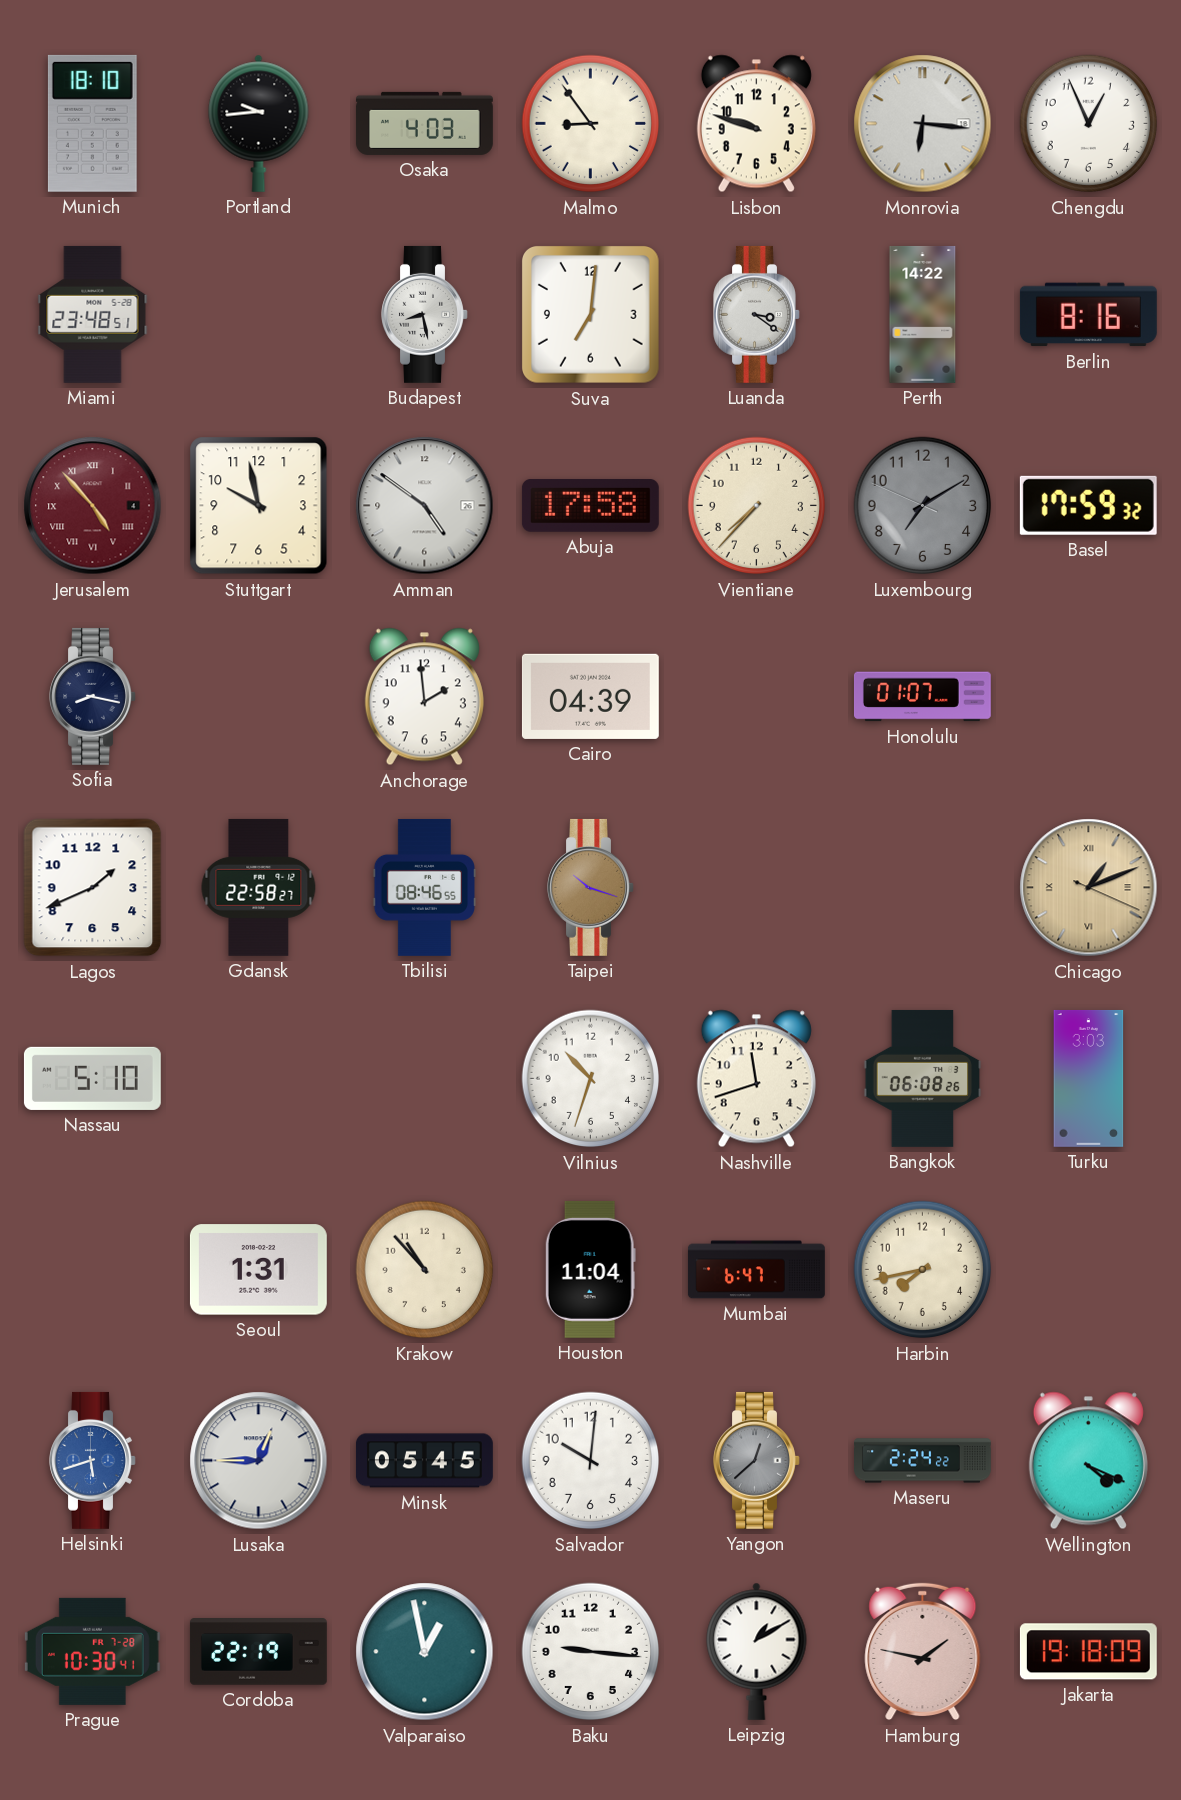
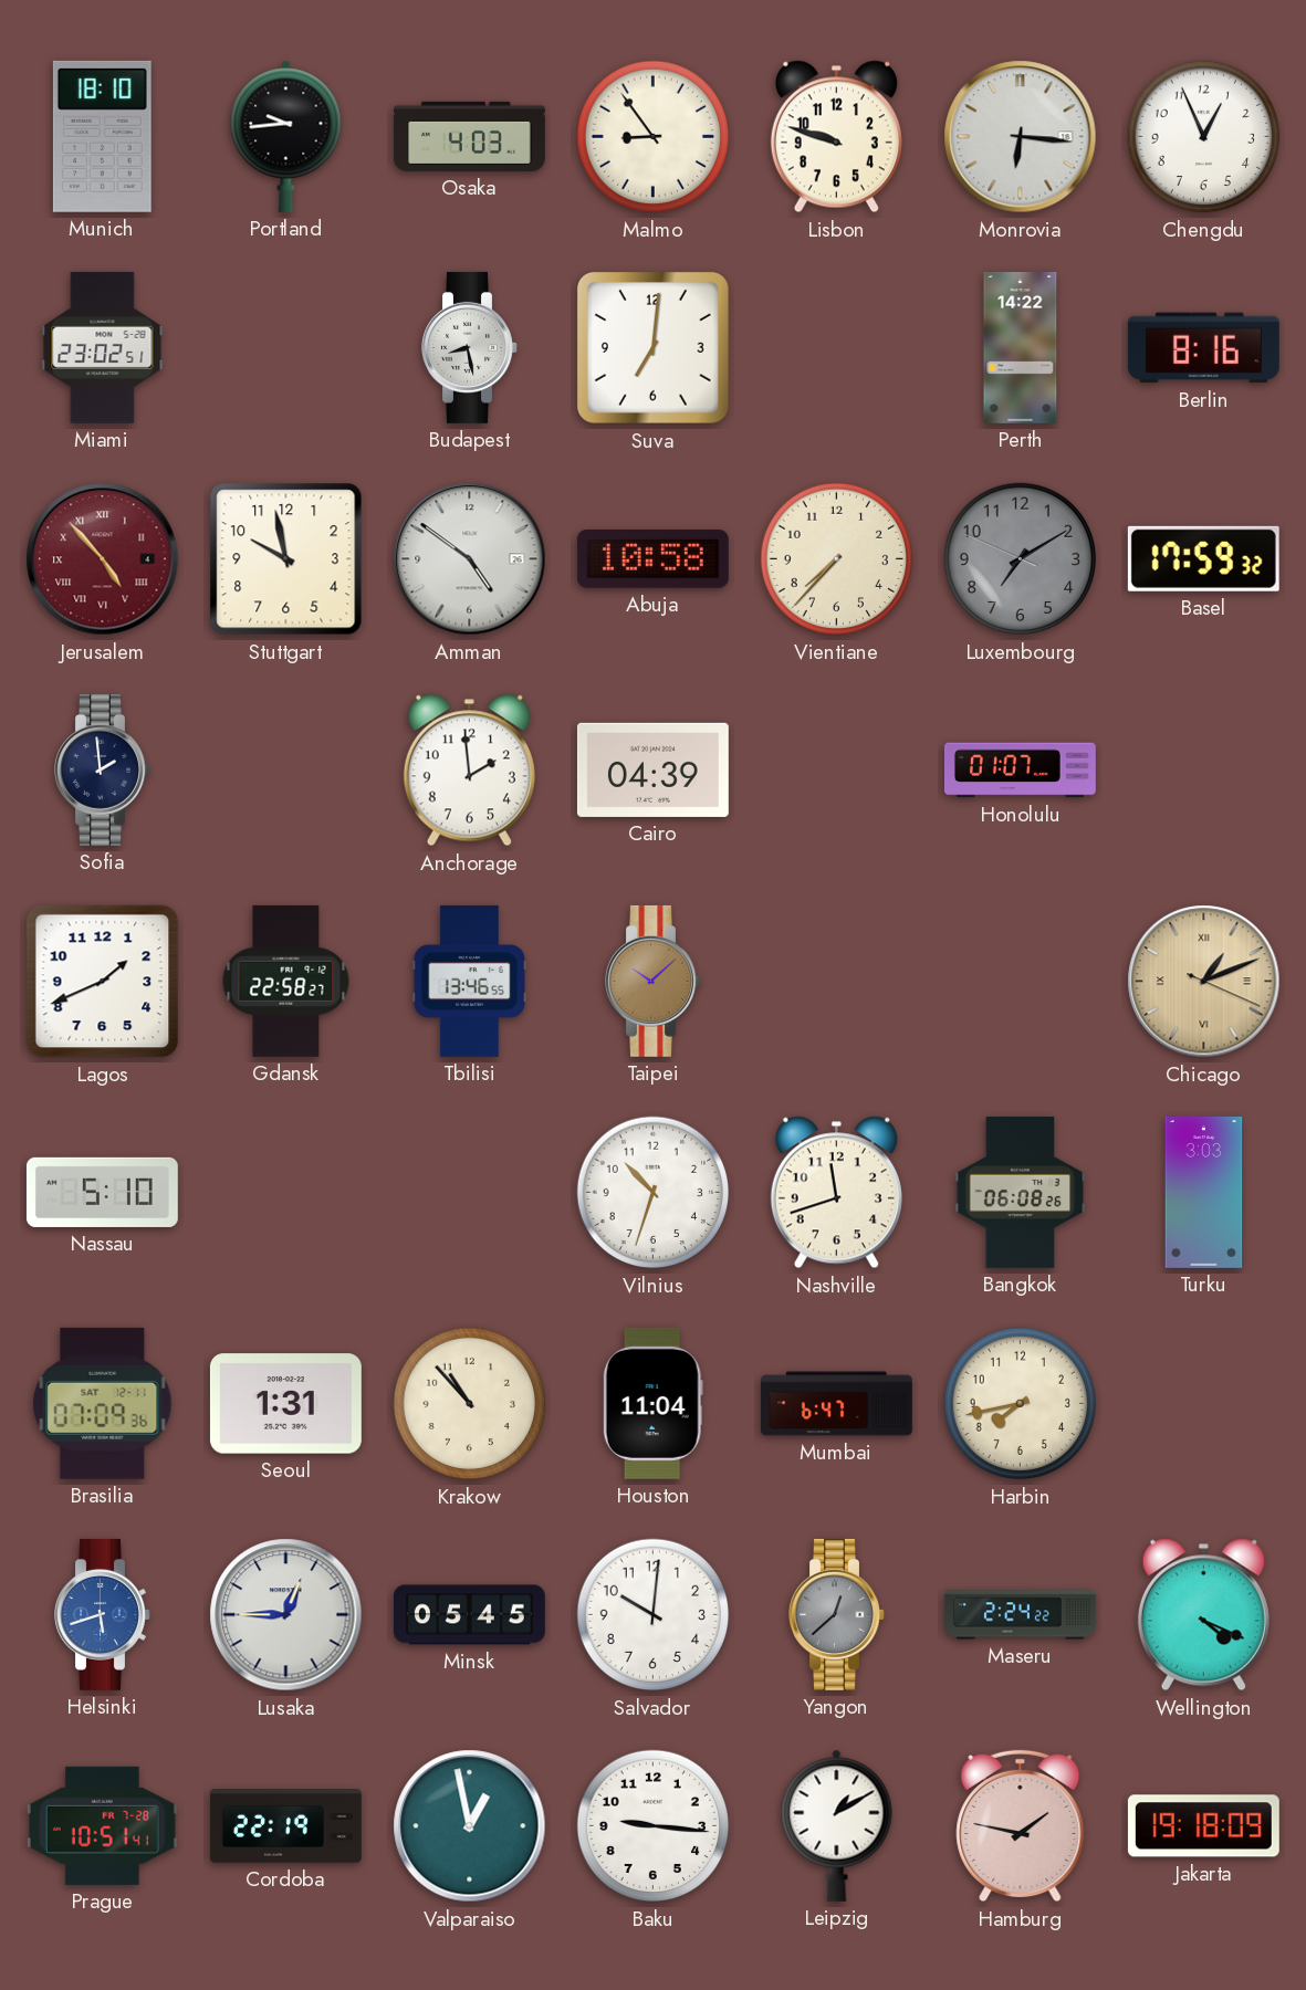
Miami: 23:48 -> 23:02
Luanda: 3:21 -> none
Abuja: 17:58 -> 10:58
Sofia: 8:17 -> 1:59
Tbilisi: 08:46 -> 13:46
Taipei: 10:18 -> 10:08
Brasilia: none -> 07:09
Prague: 10:30 -> 10:51
